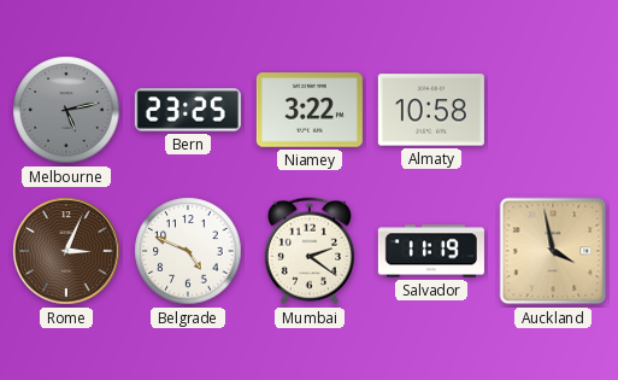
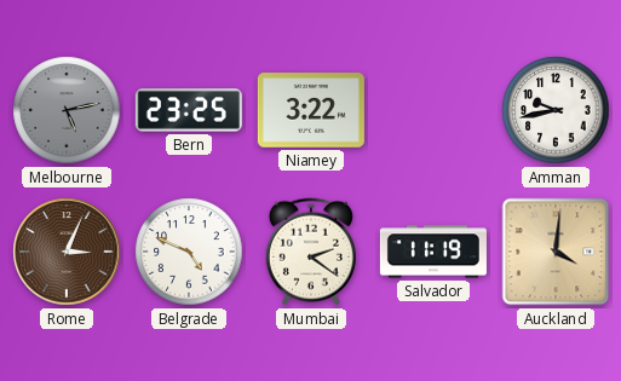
Almaty: 10:58 -> none
Amman: none -> 9:43
Auckland: 3:58 -> 4:01
